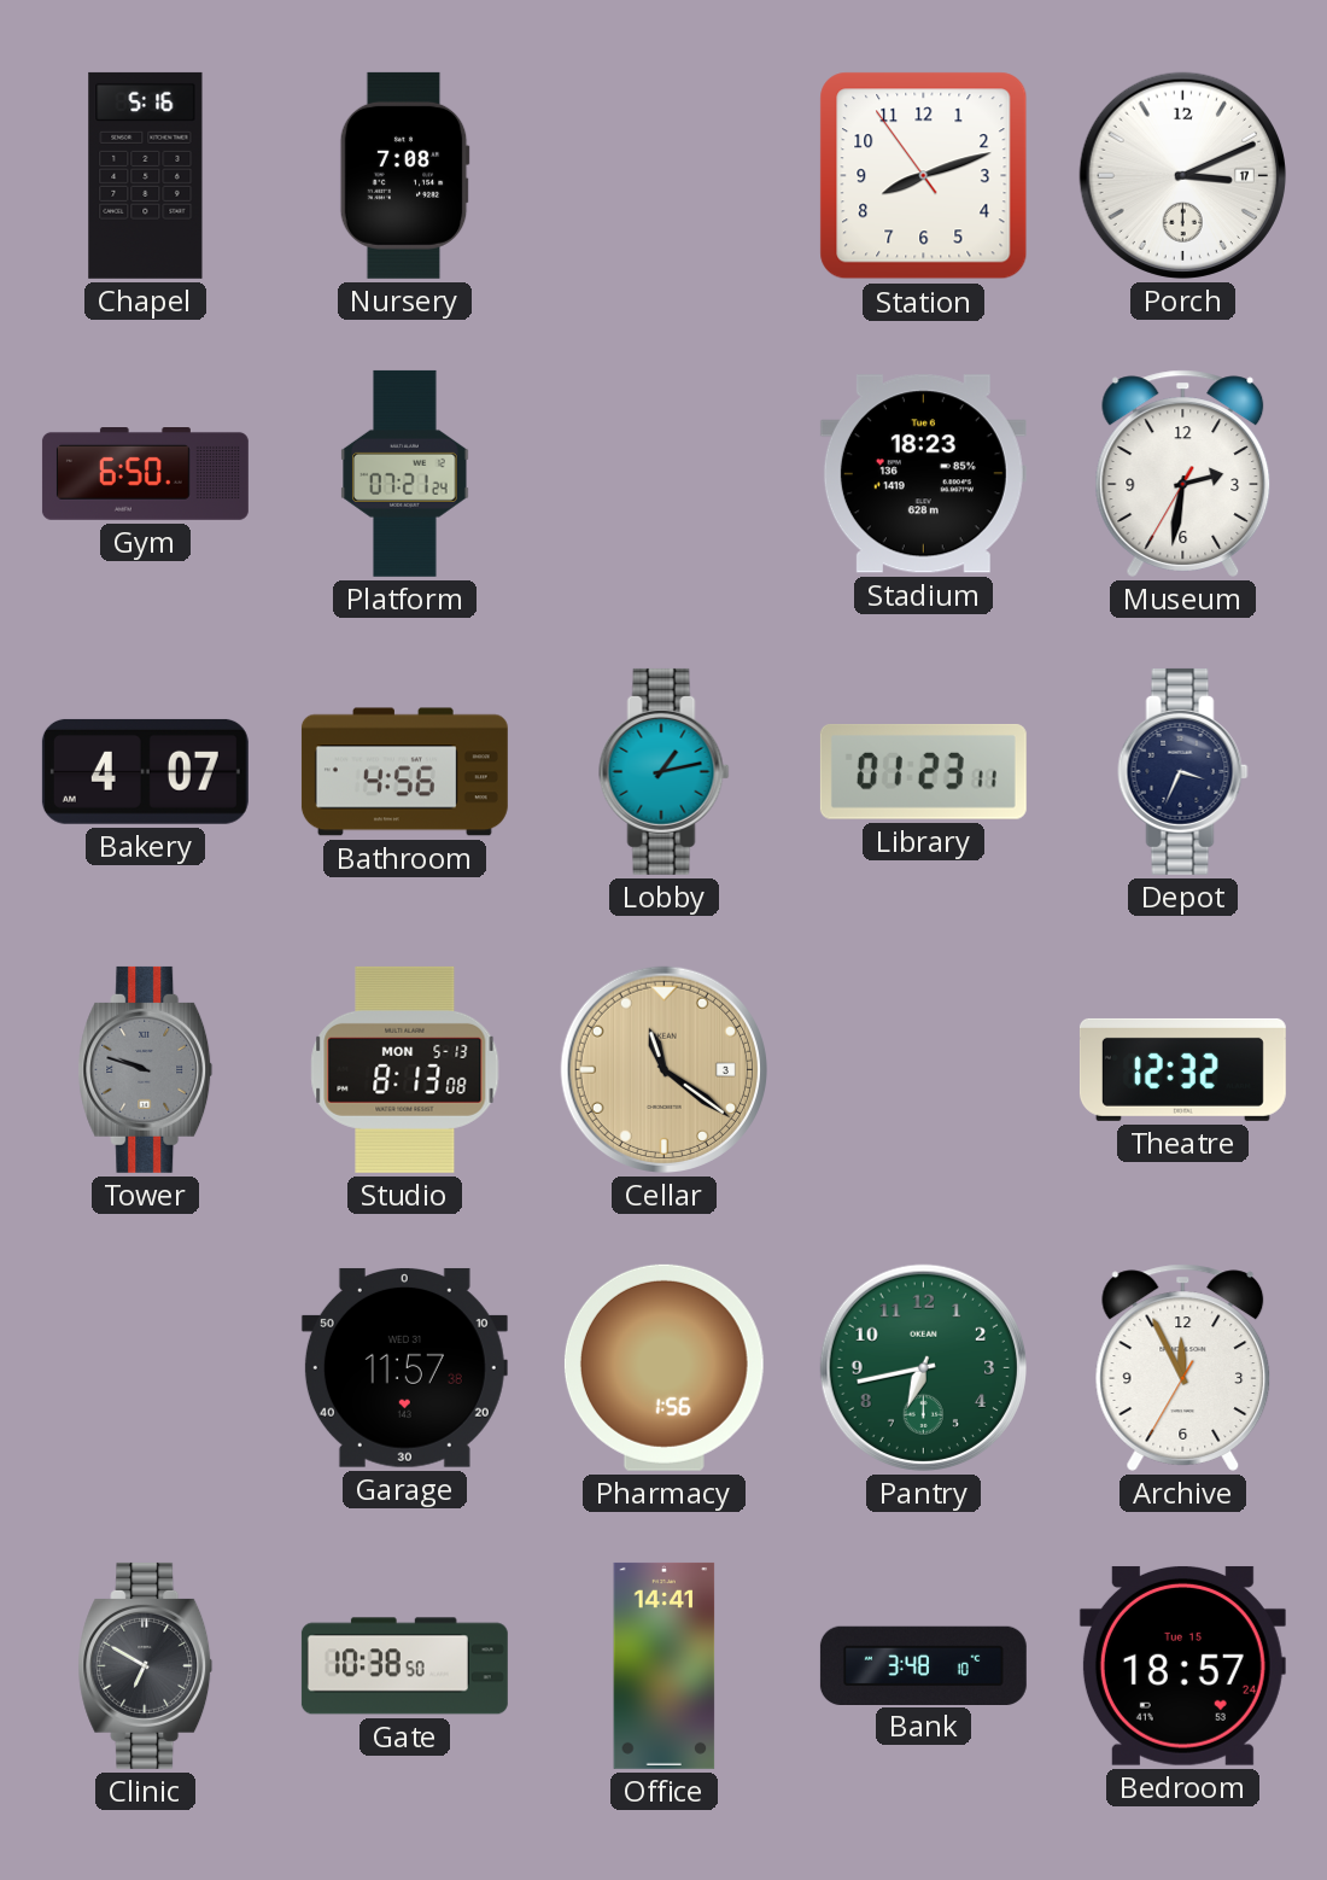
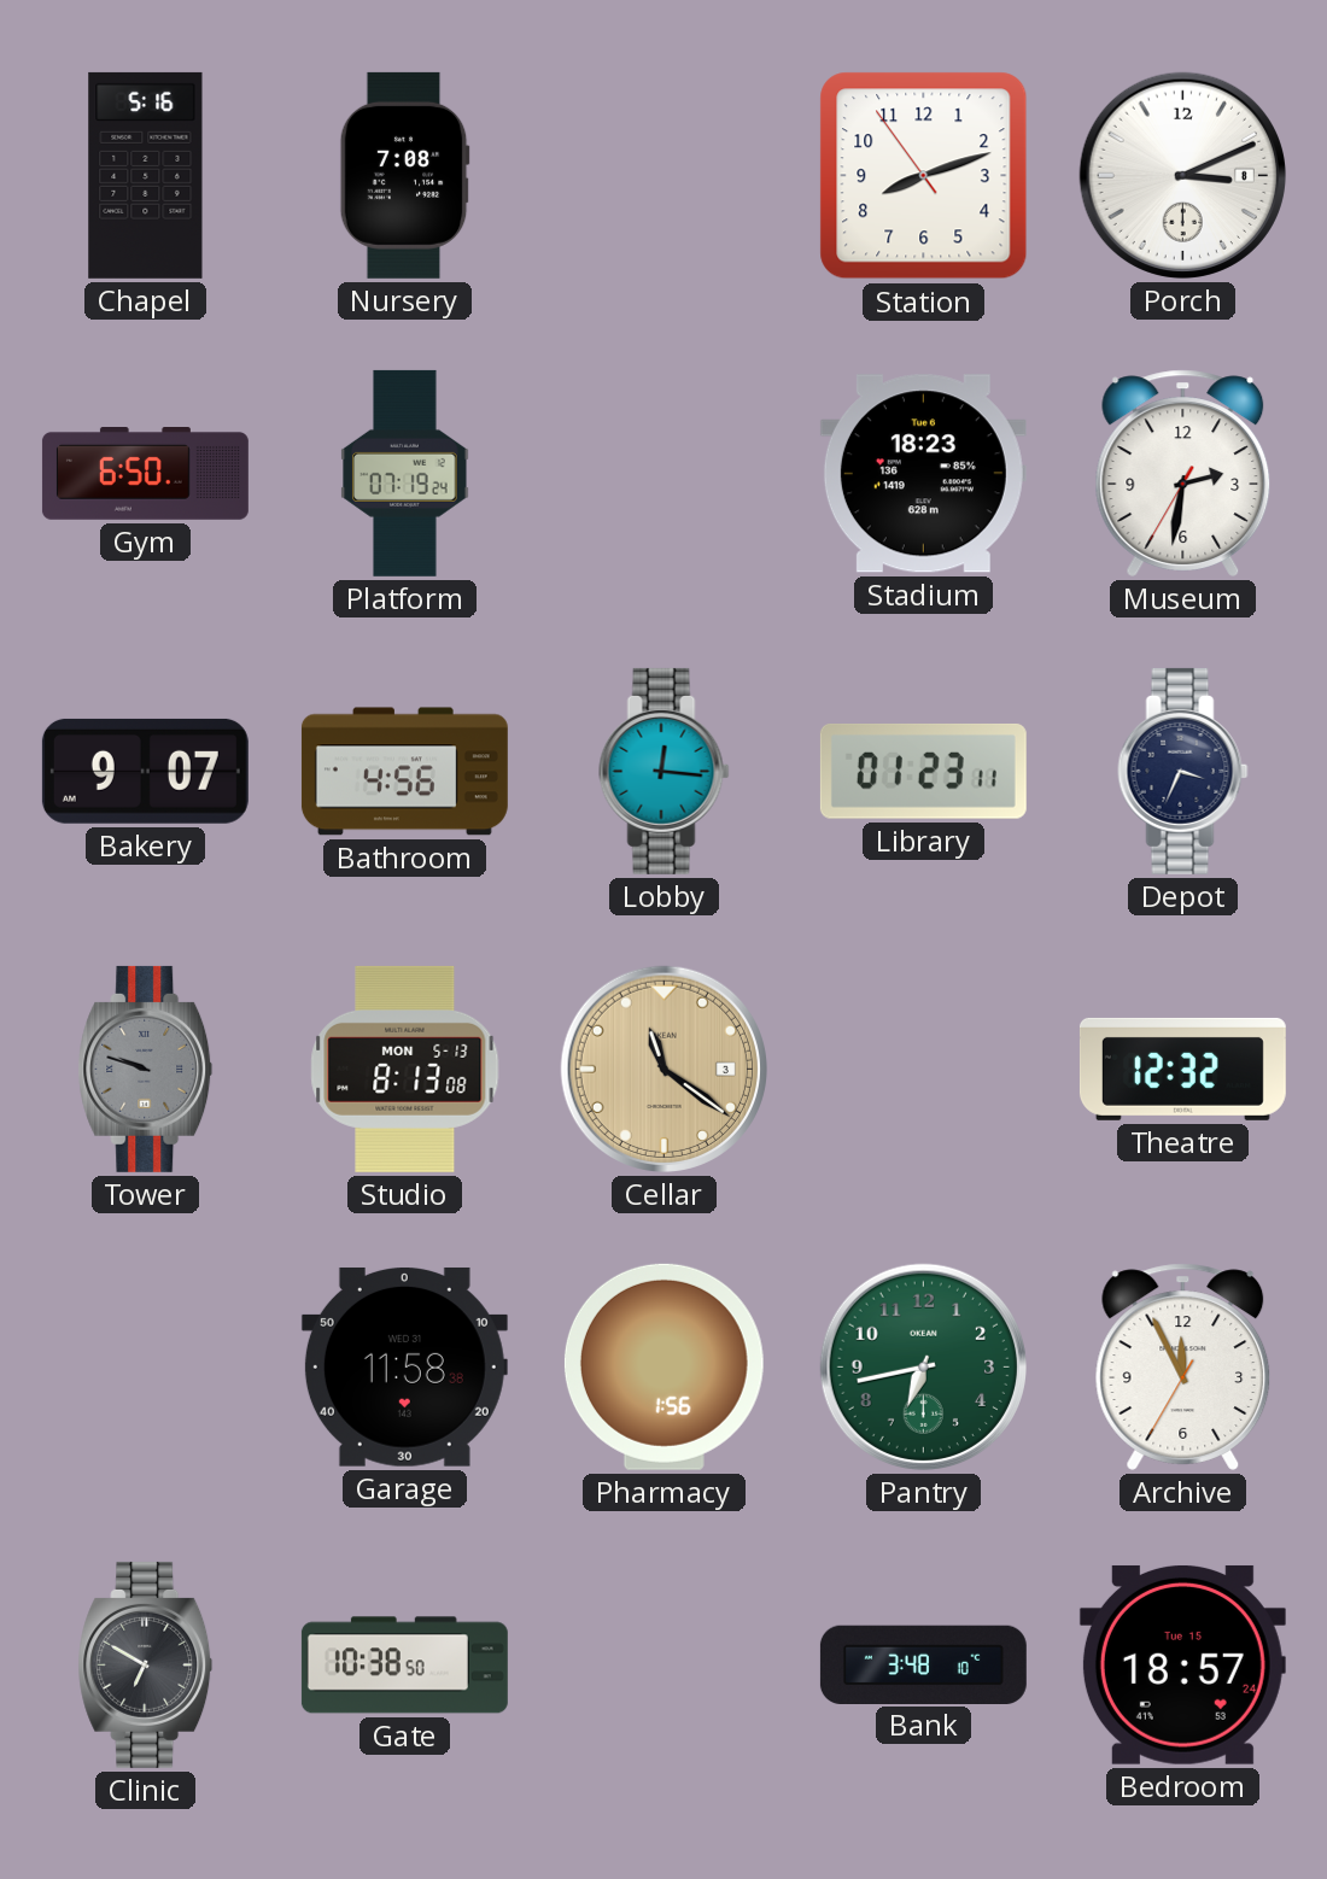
Porch date: 17 -> 8
Platform: 07:21 -> 07:19
Bakery: 4:07 -> 9:07
Lobby: 1:13 -> 12:16
Garage: 11:57 -> 11:58
Office: 14:41 -> none
